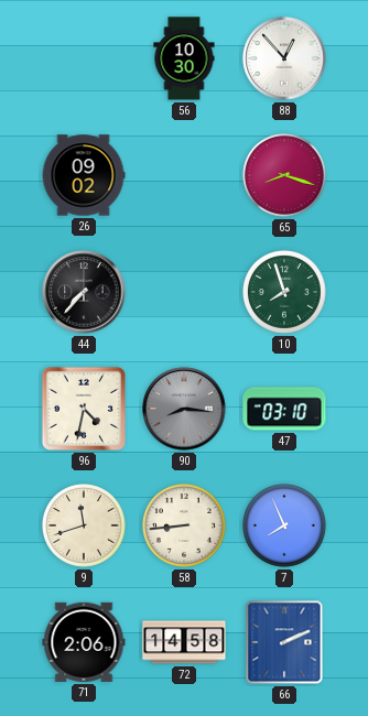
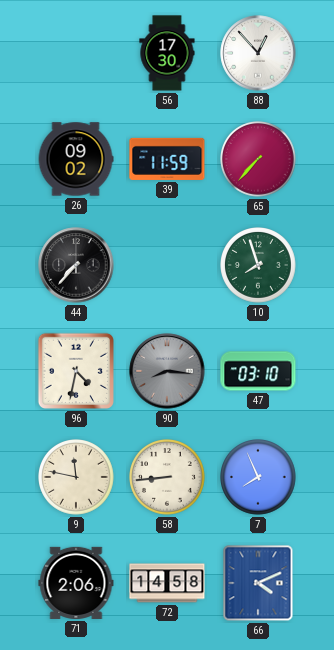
56: 10:30 -> 17:30
39: none -> 11:59
65: 8:18 -> 7:37
9: 11:42 -> 11:47
66: 2:11 -> 4:11
